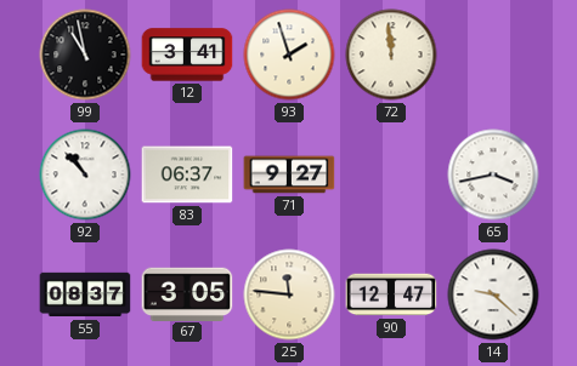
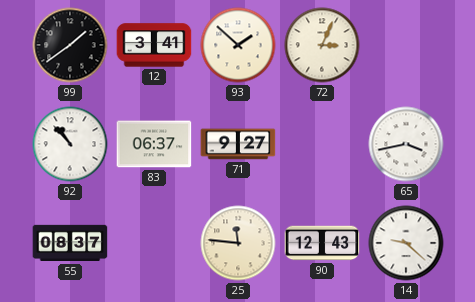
99: 10:58 -> 1:39
93: 1:57 -> 1:52
72: 11:59 -> 3:04
67: 3:05 -> none
90: 12:47 -> 12:43
